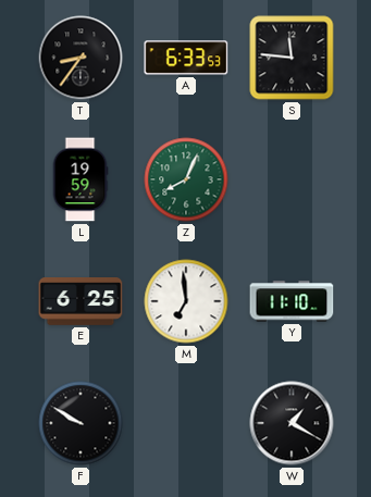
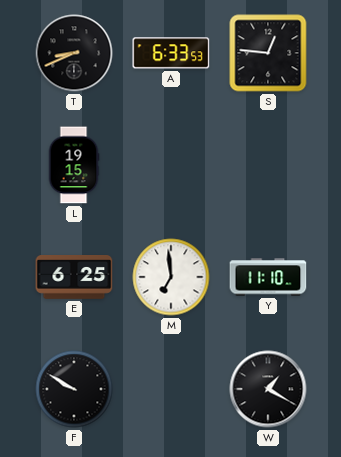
T: 8:36 -> 8:41
S: 11:46 -> 12:46
L: 19:59 -> 19:15
Z: 8:04 -> none
